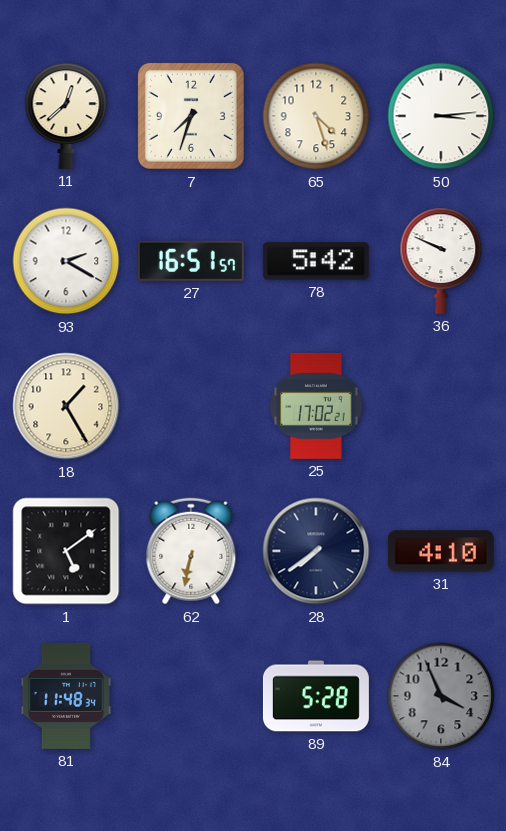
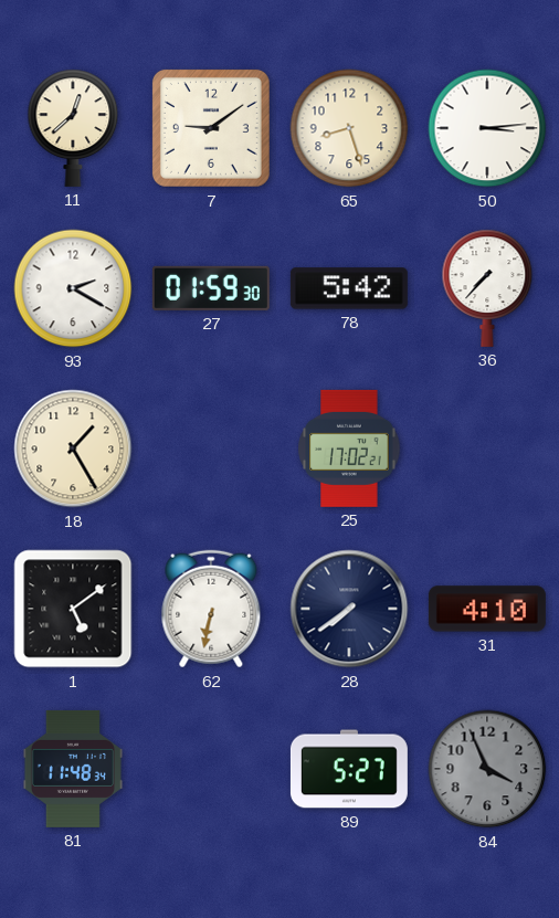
7: 7:33 -> 9:09
65: 4:27 -> 8:27
27: 16:51 -> 01:59
36: 9:49 -> 7:37
89: 5:28 -> 5:27
